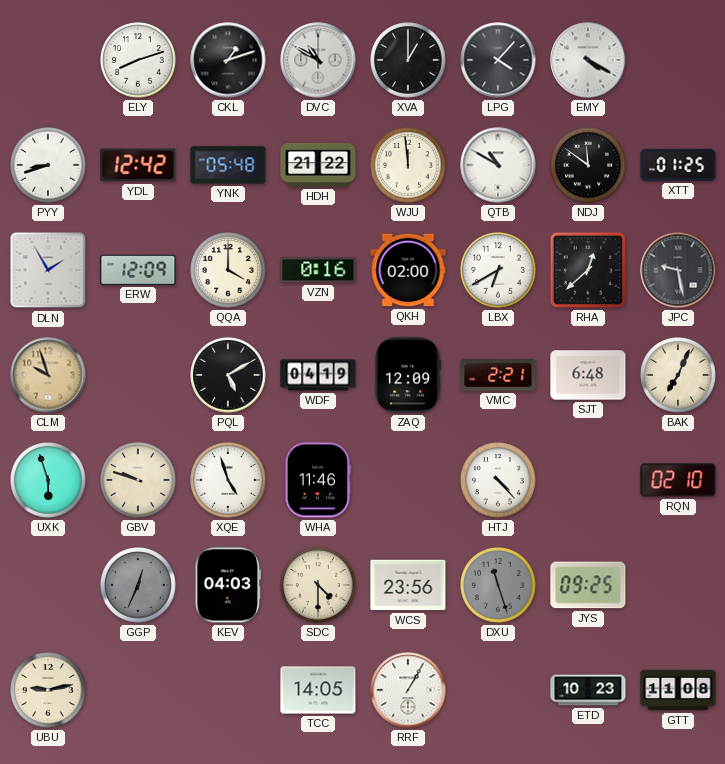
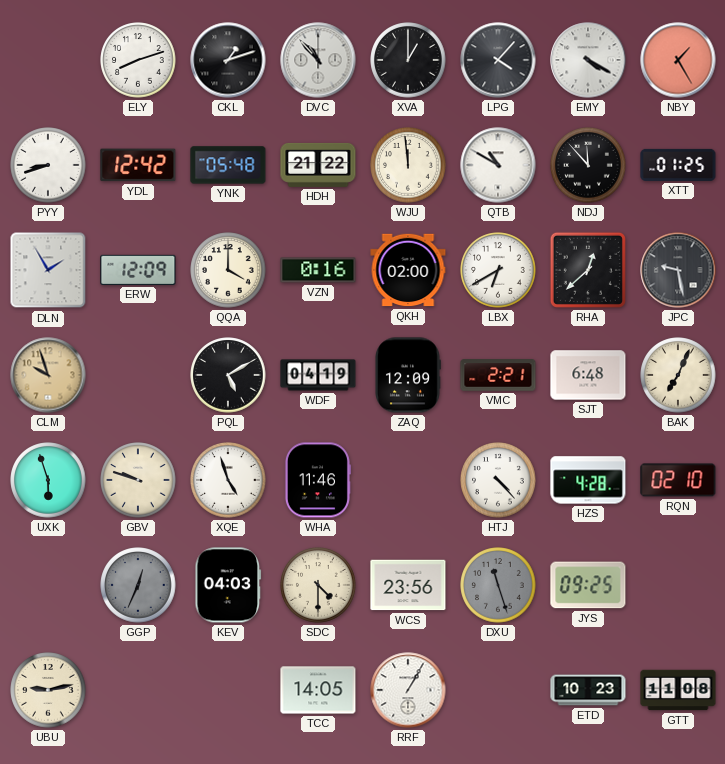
DVC: 10:50 -> 10:53
NBY: none -> 1:25
NDJ: 11:51 -> 11:53
HZS: none -> 4:28
